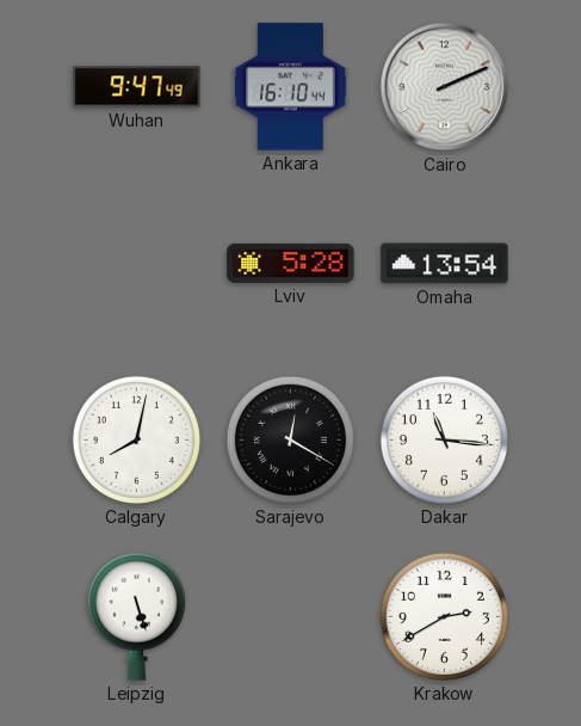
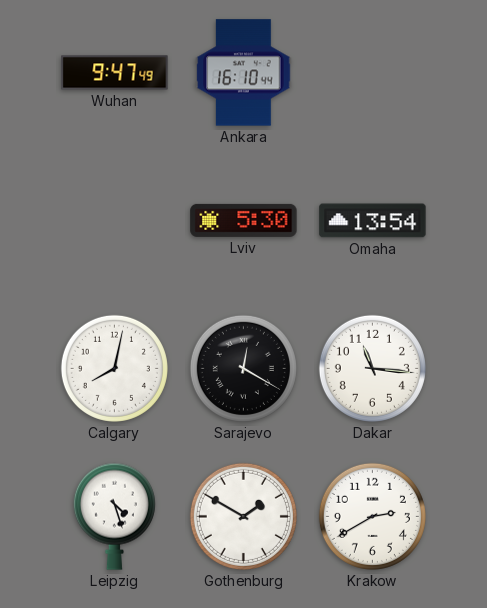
Cairo: 2:11 -> none
Lviv: 5:28 -> 5:30
Leipzig: 5:27 -> 4:27
Gothenburg: none -> 1:50
